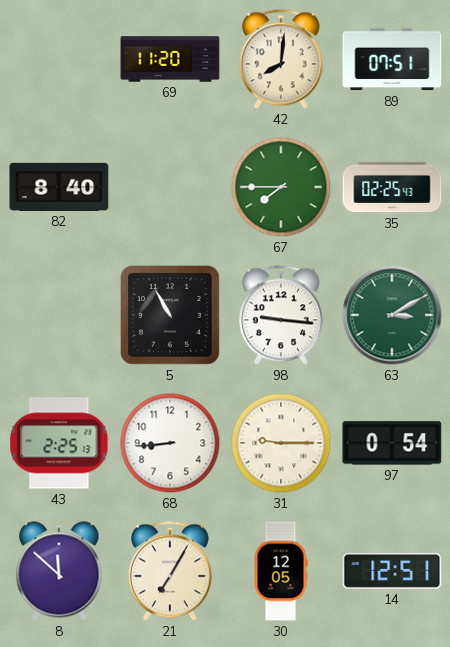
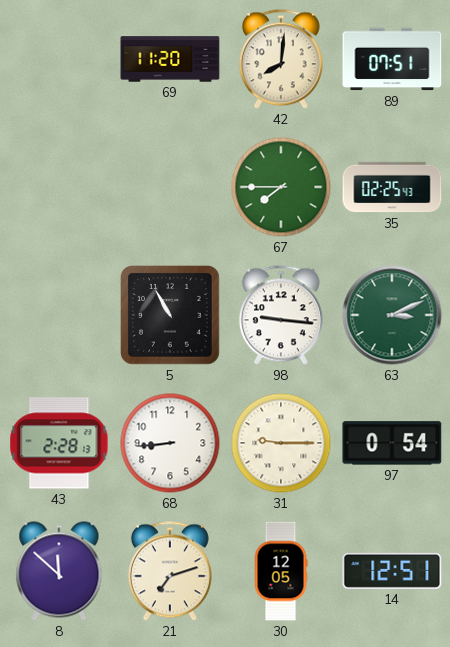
82: 8:40 -> none
63: 3:10 -> 3:11
43: 2:25 -> 2:28
21: 7:05 -> 7:12
